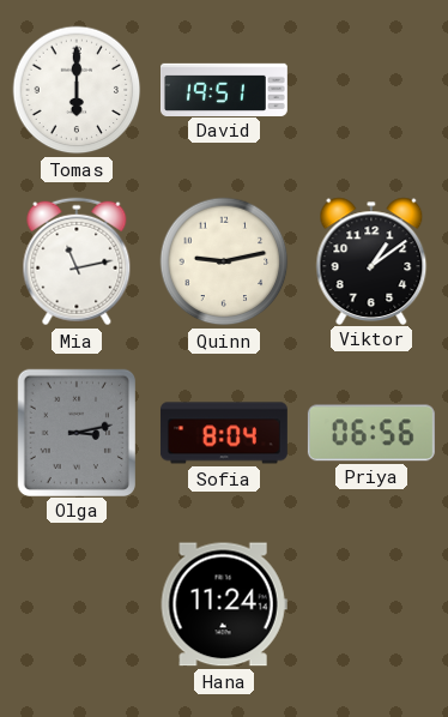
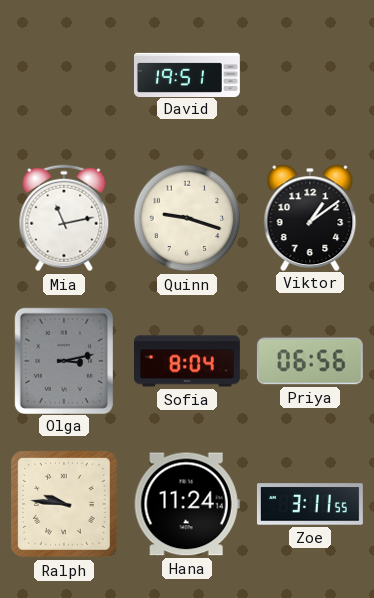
Tomas: 6:00 -> none
Quinn: 9:13 -> 9:18
Ralph: none -> 9:46
Zoe: none -> 3:11
